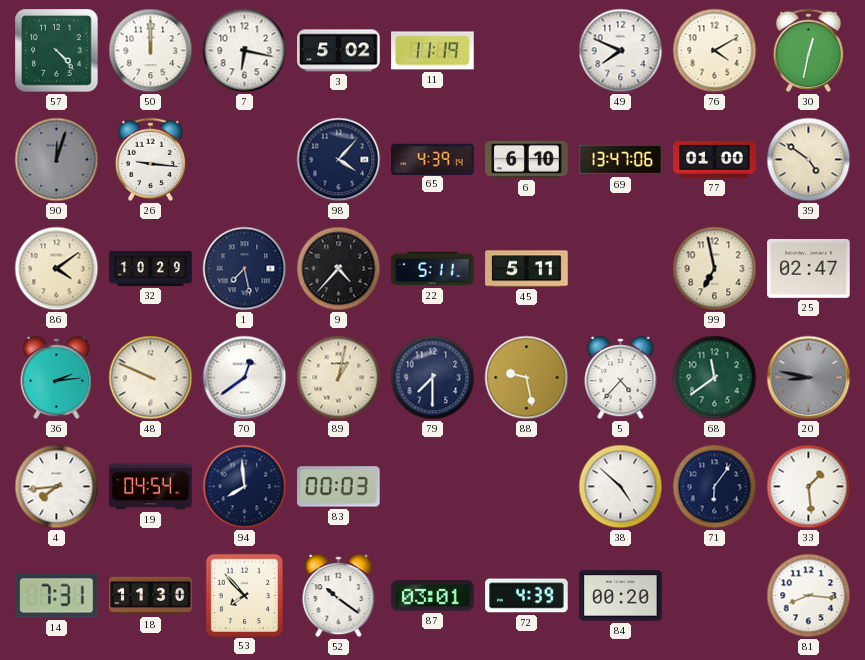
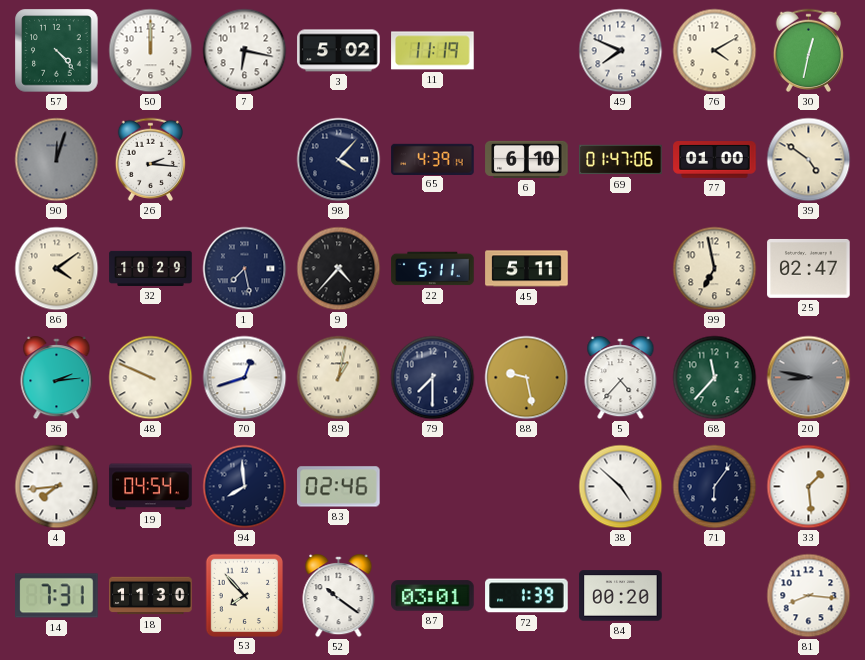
26: 9:16 -> 2:16
69: 13:47 -> 01:47
70: 12:39 -> 12:42
68: 11:39 -> 11:37
83: 00:03 -> 02:46
72: 4:39 -> 1:39
